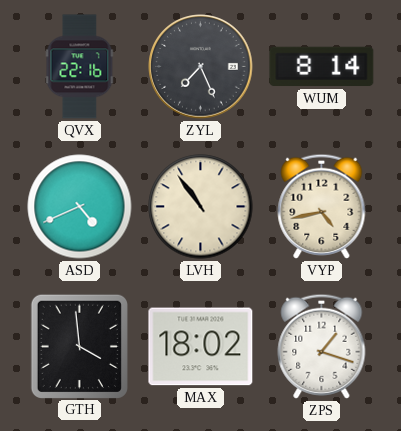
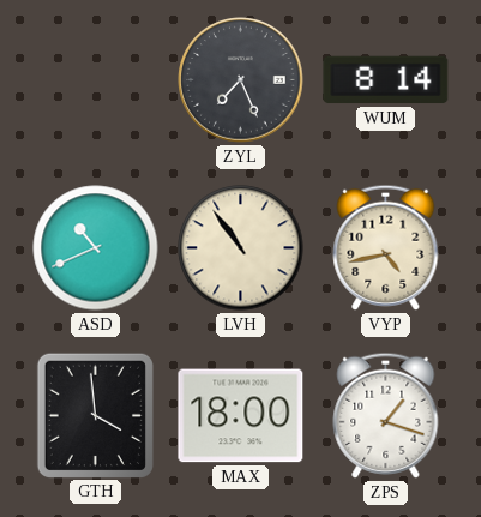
QVX: 22:16 -> none
ASD: 4:41 -> 10:41
MAX: 18:02 -> 18:00
